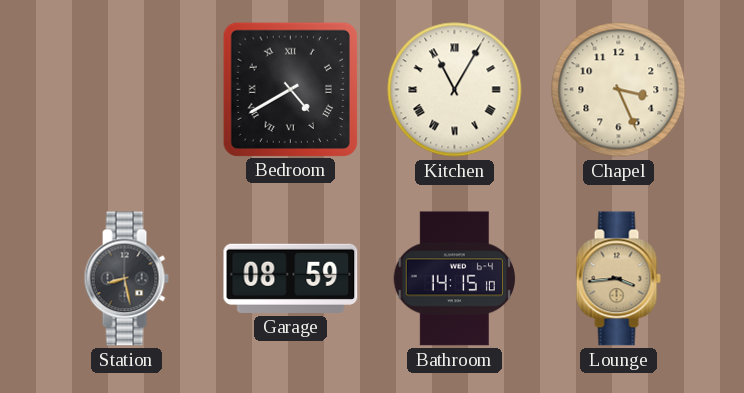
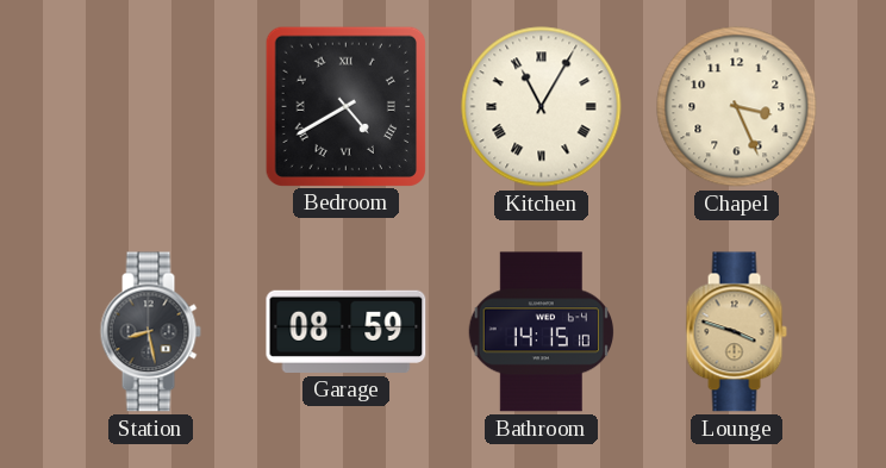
Lounge: 3:44 -> 3:48
